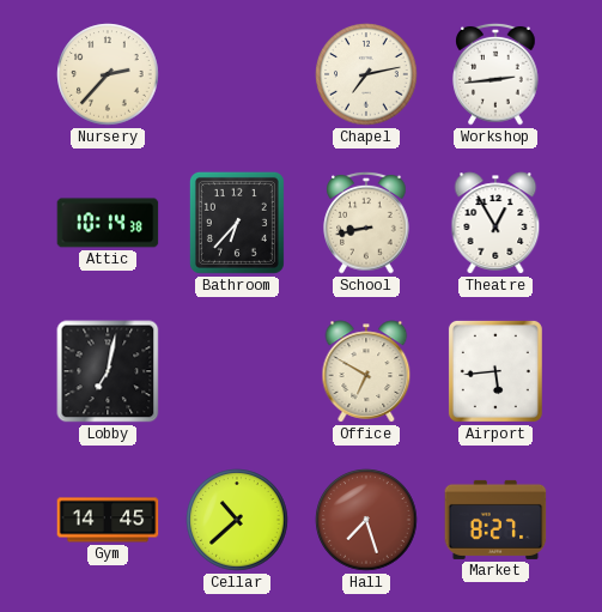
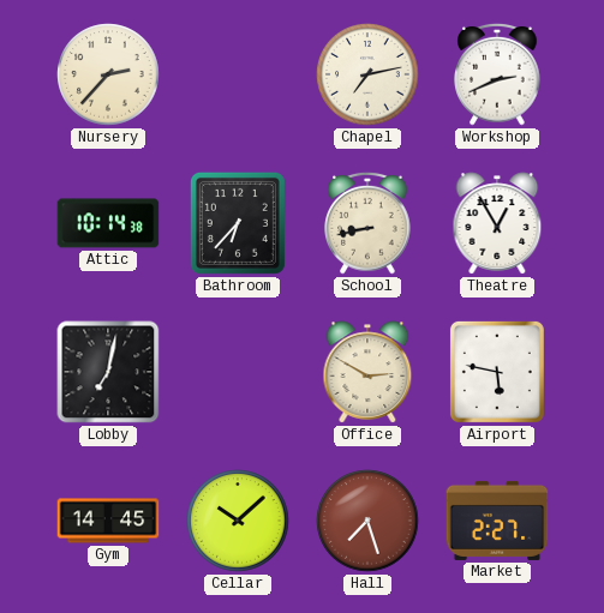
Workshop: 2:44 -> 2:41
Office: 6:50 -> 2:50
Airport: 5:44 -> 5:47
Cellar: 10:38 -> 10:08
Market: 8:27 -> 2:27
